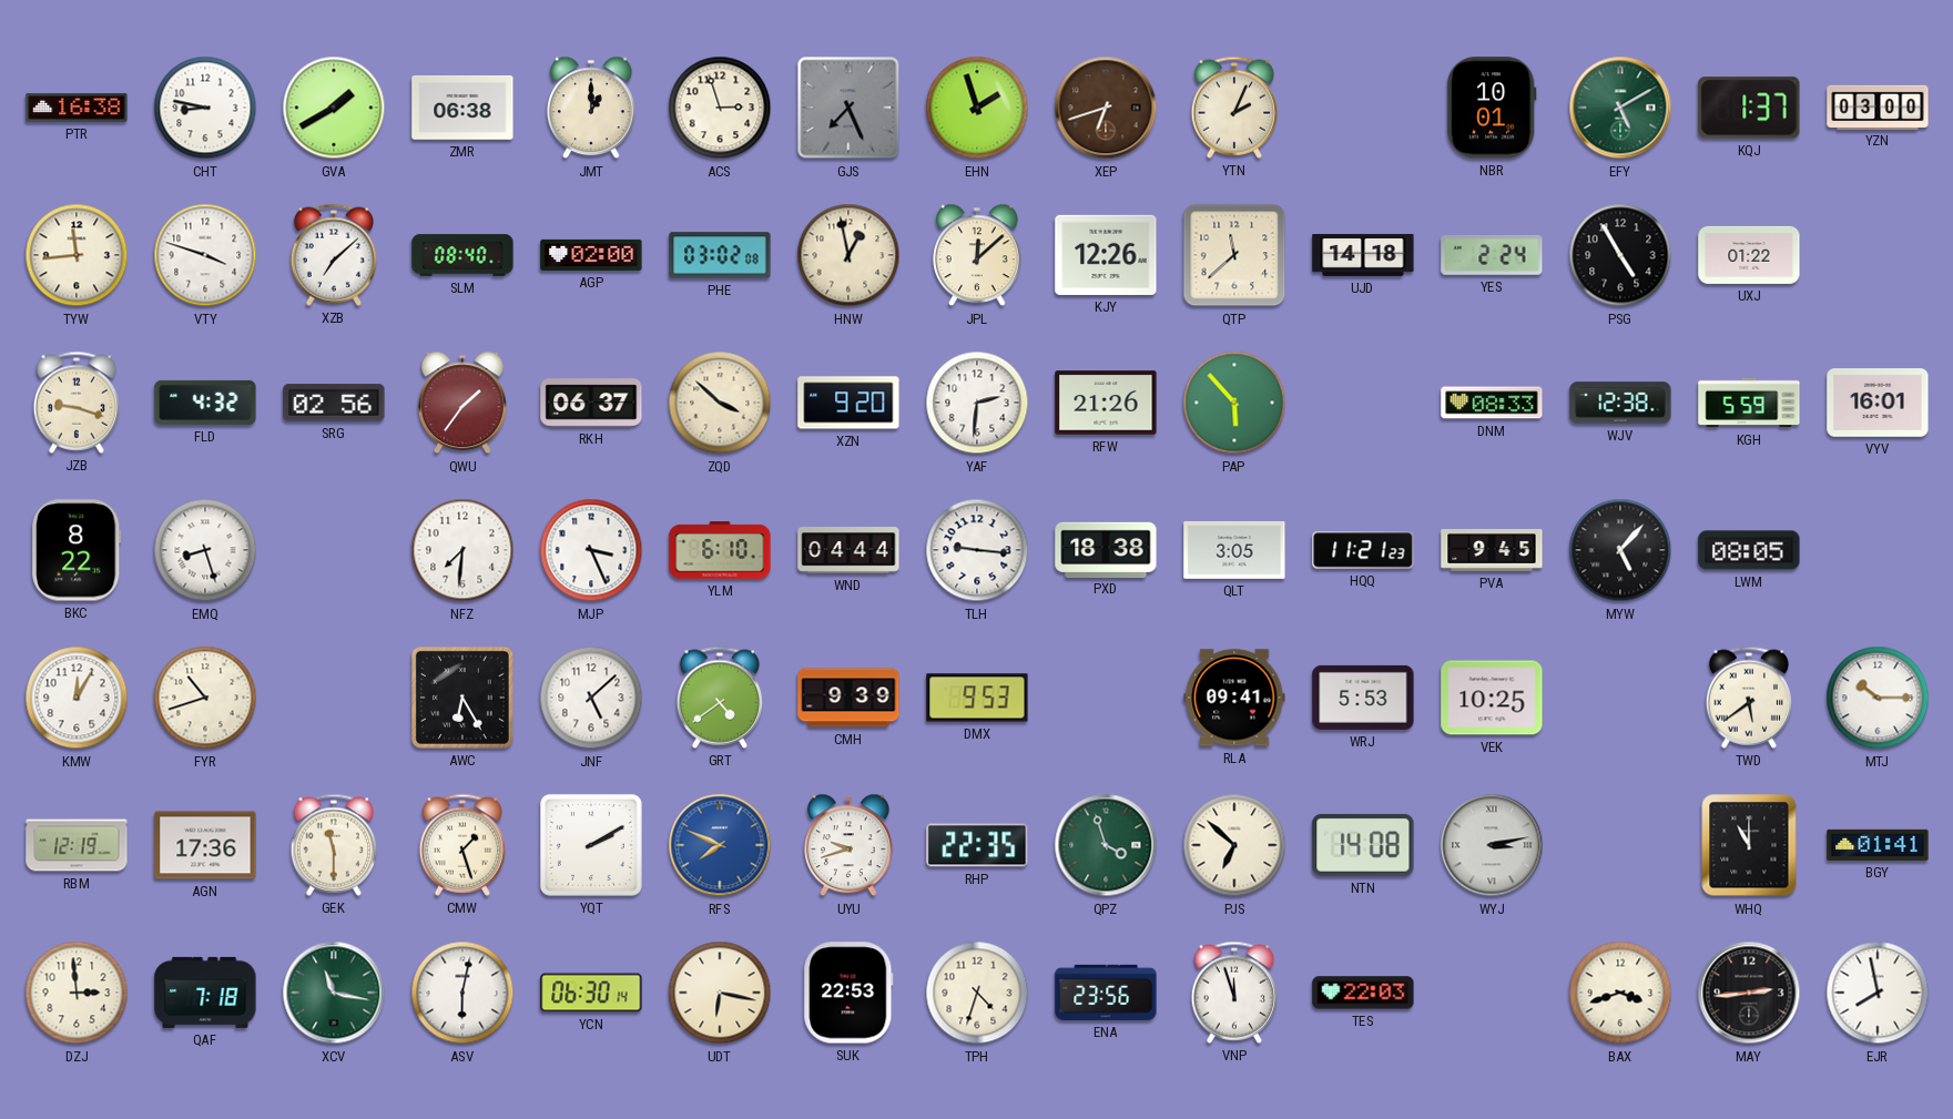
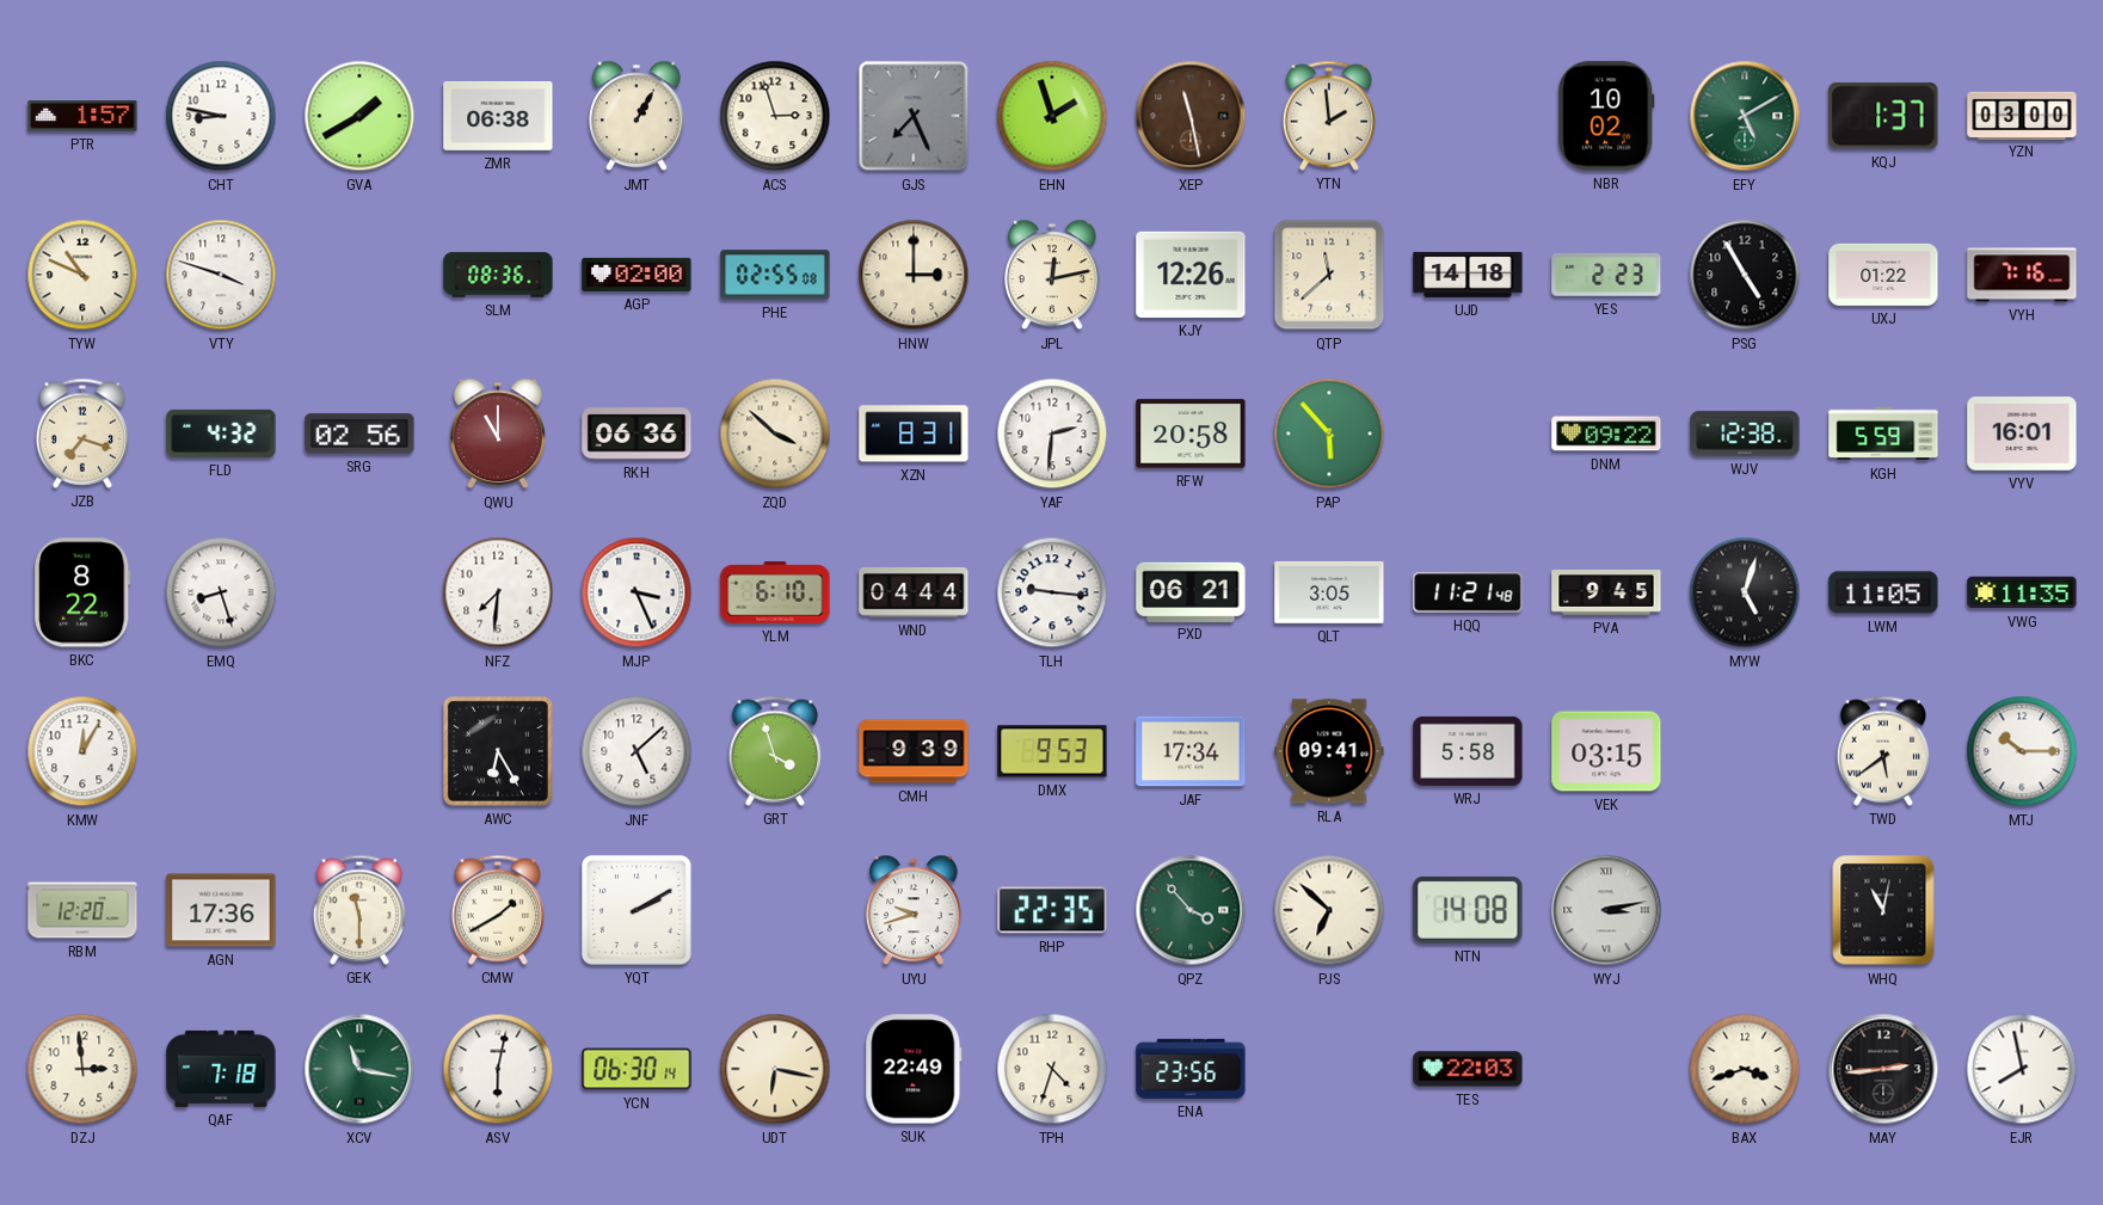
PTR: 16:38 -> 1:57
JMT: 1:00 -> 1:05
XEP: 6:42 -> 11:28
YTN: 2:04 -> 1:59
NBR: 10:01 -> 10:02
TYW: 11:44 -> 10:49
XZB: 7:08 -> none
SLM: 08:40 -> 08:36
PHE: 03:02 -> 02:55
HNW: 12:58 -> 3:00
JPL: 12:08 -> 12:13
YES: 2:24 -> 2:23
VYH: none -> 7:16
JZB: 9:18 -> 7:18
QWU: 1:36 -> 11:00
RKH: 06:37 -> 06:36
XZN: 9:20 -> 8:31
RFW: 21:26 -> 20:58
DNM: 08:33 -> 09:22
PXD: 18:38 -> 06:21
HQQ: 11:21:23 -> 11:21:48
MYW: 5:07 -> 5:03
LWM: 08:05 -> 11:05
VWG: none -> 11:35
FYR: 10:42 -> none
GRT: 4:39 -> 3:57
JAF: none -> 17:34
WRJ: 5:53 -> 5:58
VEK: 10:25 -> 03:15
RBM: 12:19 -> 12:20
CMW: 1:27 -> 1:40
RFS: 7:49 -> none
QPZ: 3:57 -> 3:53
WHQ: 11:00 -> 11:02
BGY: 01:41 -> none
SUK: 22:53 -> 22:49
VNP: 11:57 -> none
